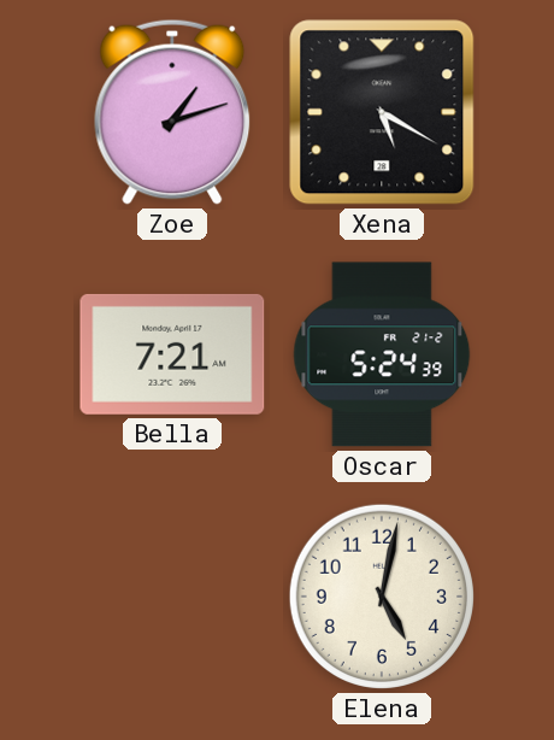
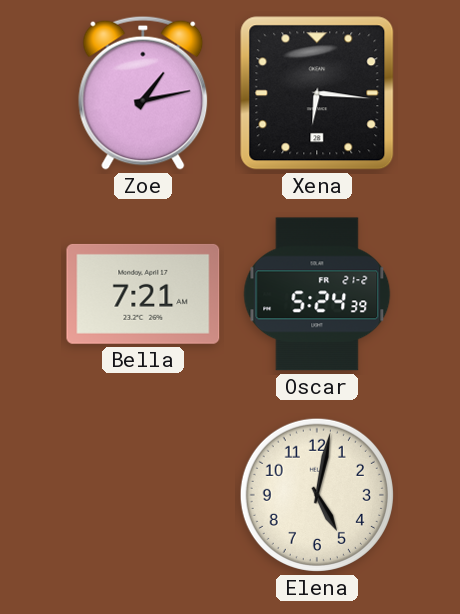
Zoe: 1:12 -> 1:13
Xena: 5:20 -> 6:16
